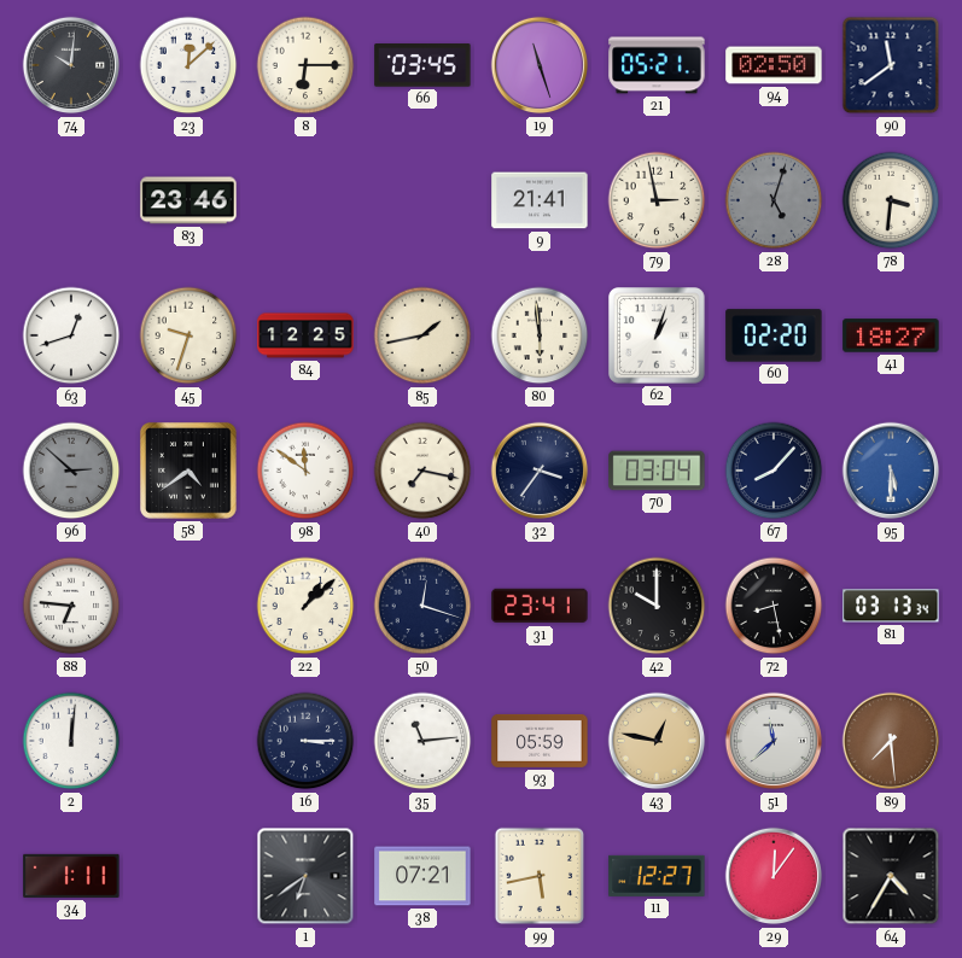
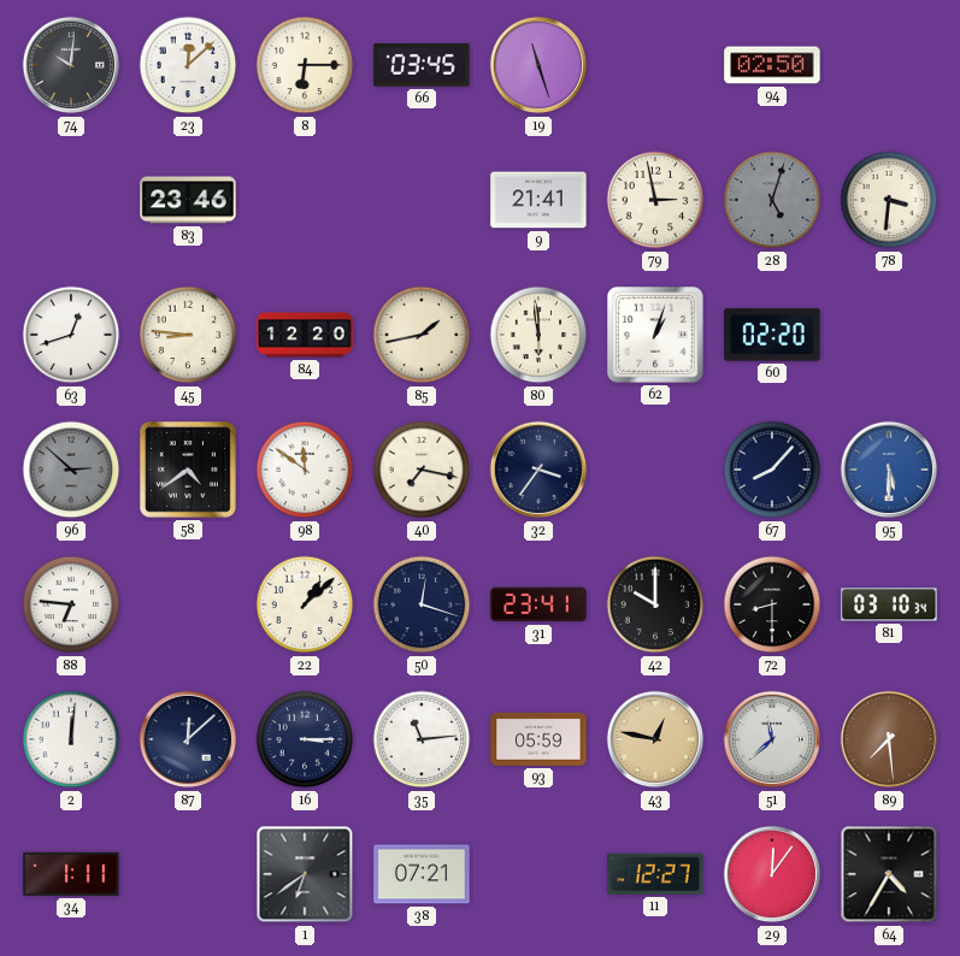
21: 05:21 -> none
90: 11:39 -> none
45: 9:33 -> 8:46
84: 12:25 -> 12:20
41: 18:27 -> none
70: 03:04 -> none
72: 8:28 -> 8:30
81: 03:13 -> 03:10
87: none -> 12:08
99: 5:43 -> none
